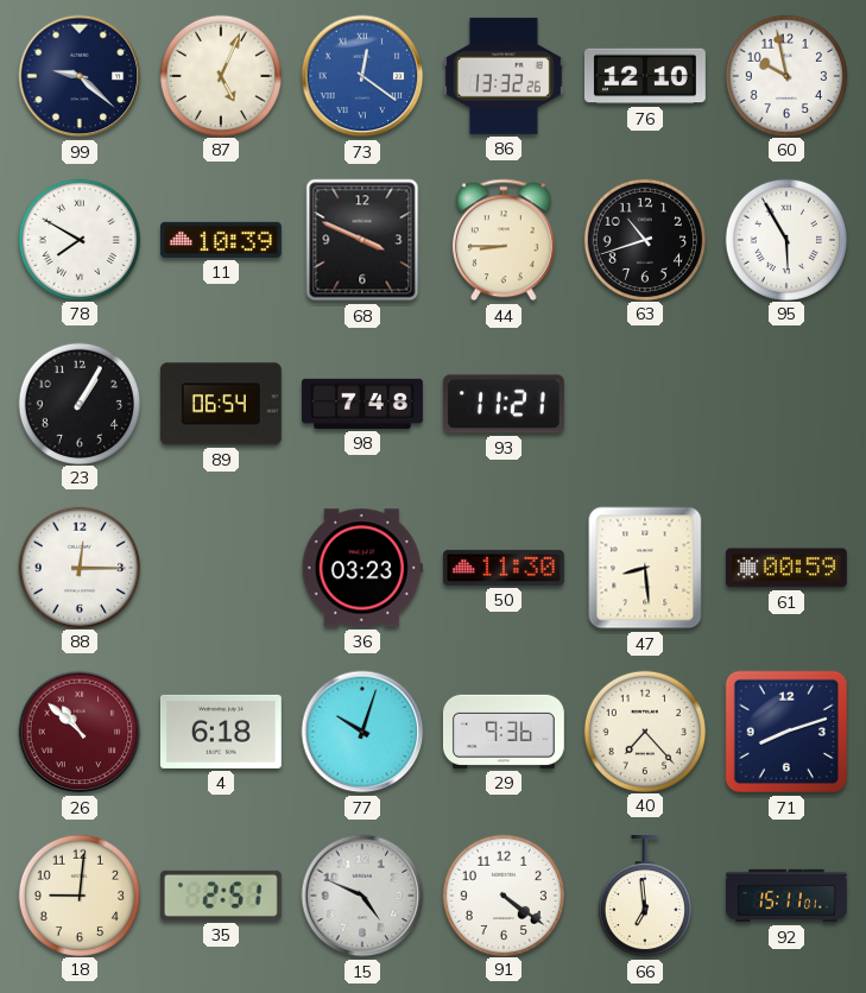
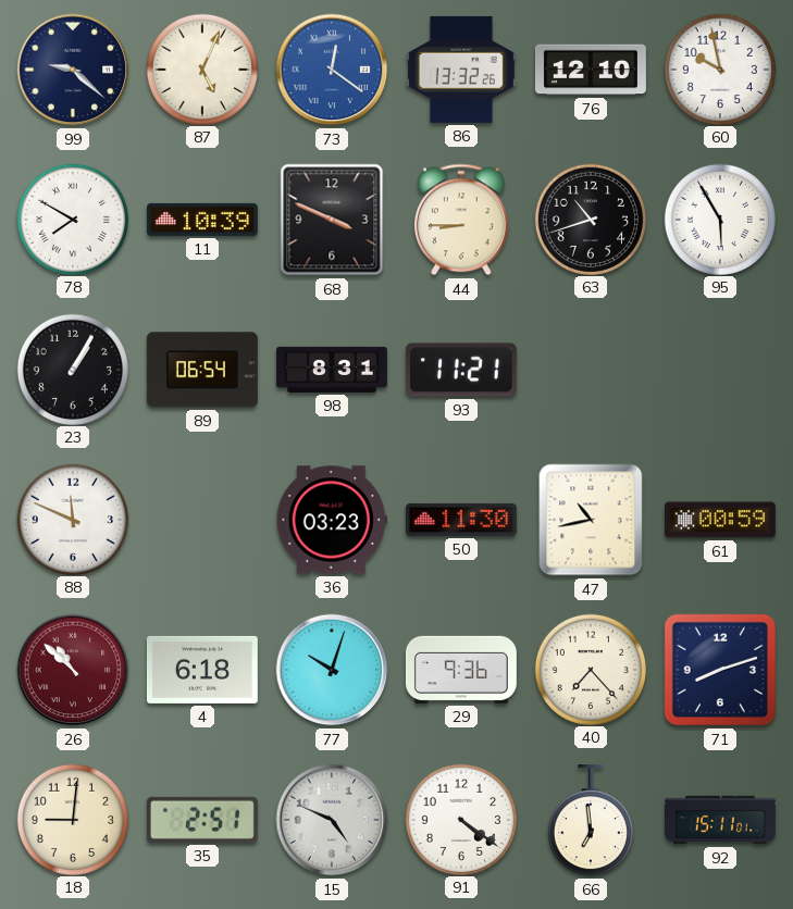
98: 7:48 -> 8:31
88: 12:15 -> 11:49
47: 8:29 -> 10:43
